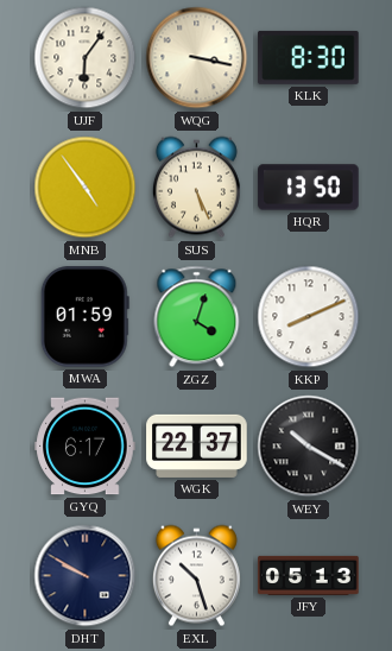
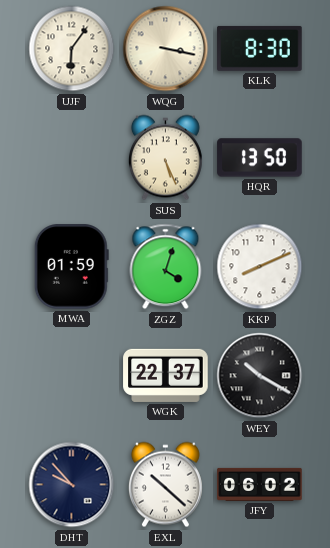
MNB: 4:54 -> none
GYQ: 6:17 -> none
DHT: 9:50 -> 9:53
EXL: 10:27 -> 10:22
JFY: 05:13 -> 06:02
